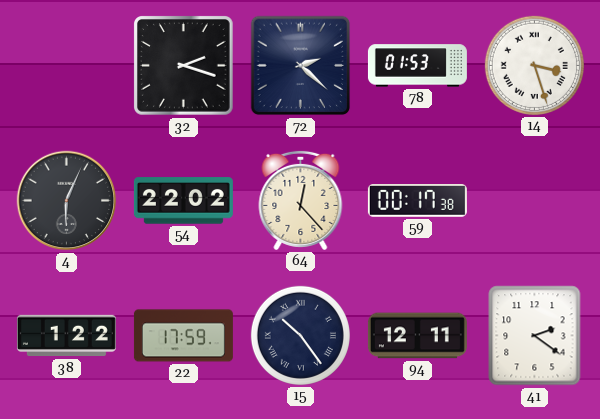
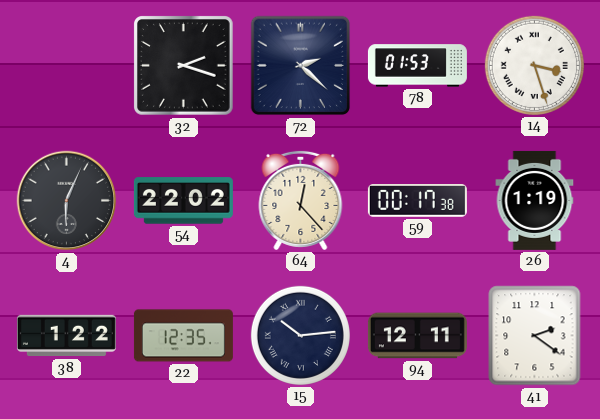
26: none -> 1:19
22: 17:59 -> 12:35
15: 10:24 -> 10:14
